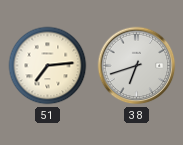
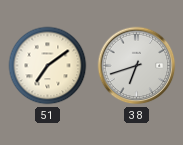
51: 7:14 -> 7:09
